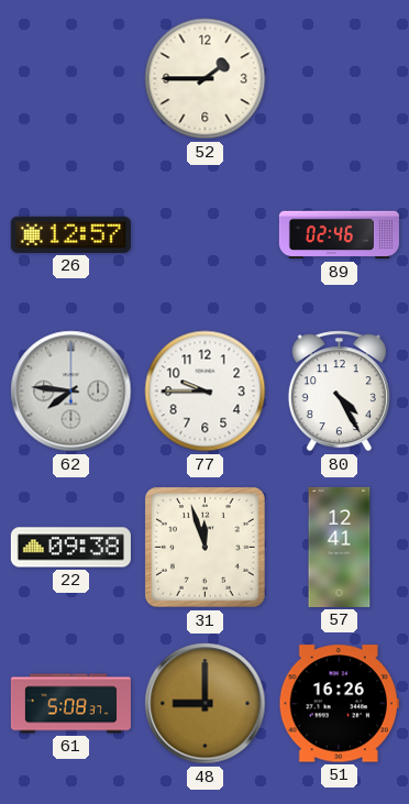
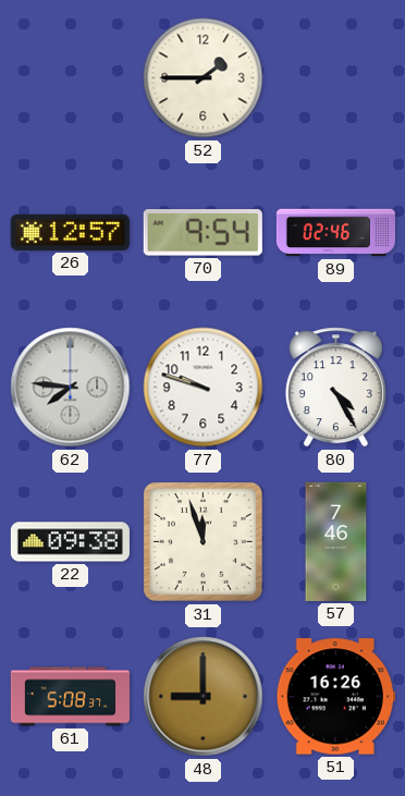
70: none -> 9:54
77: 9:45 -> 9:48
57: 12:41 -> 7:46
